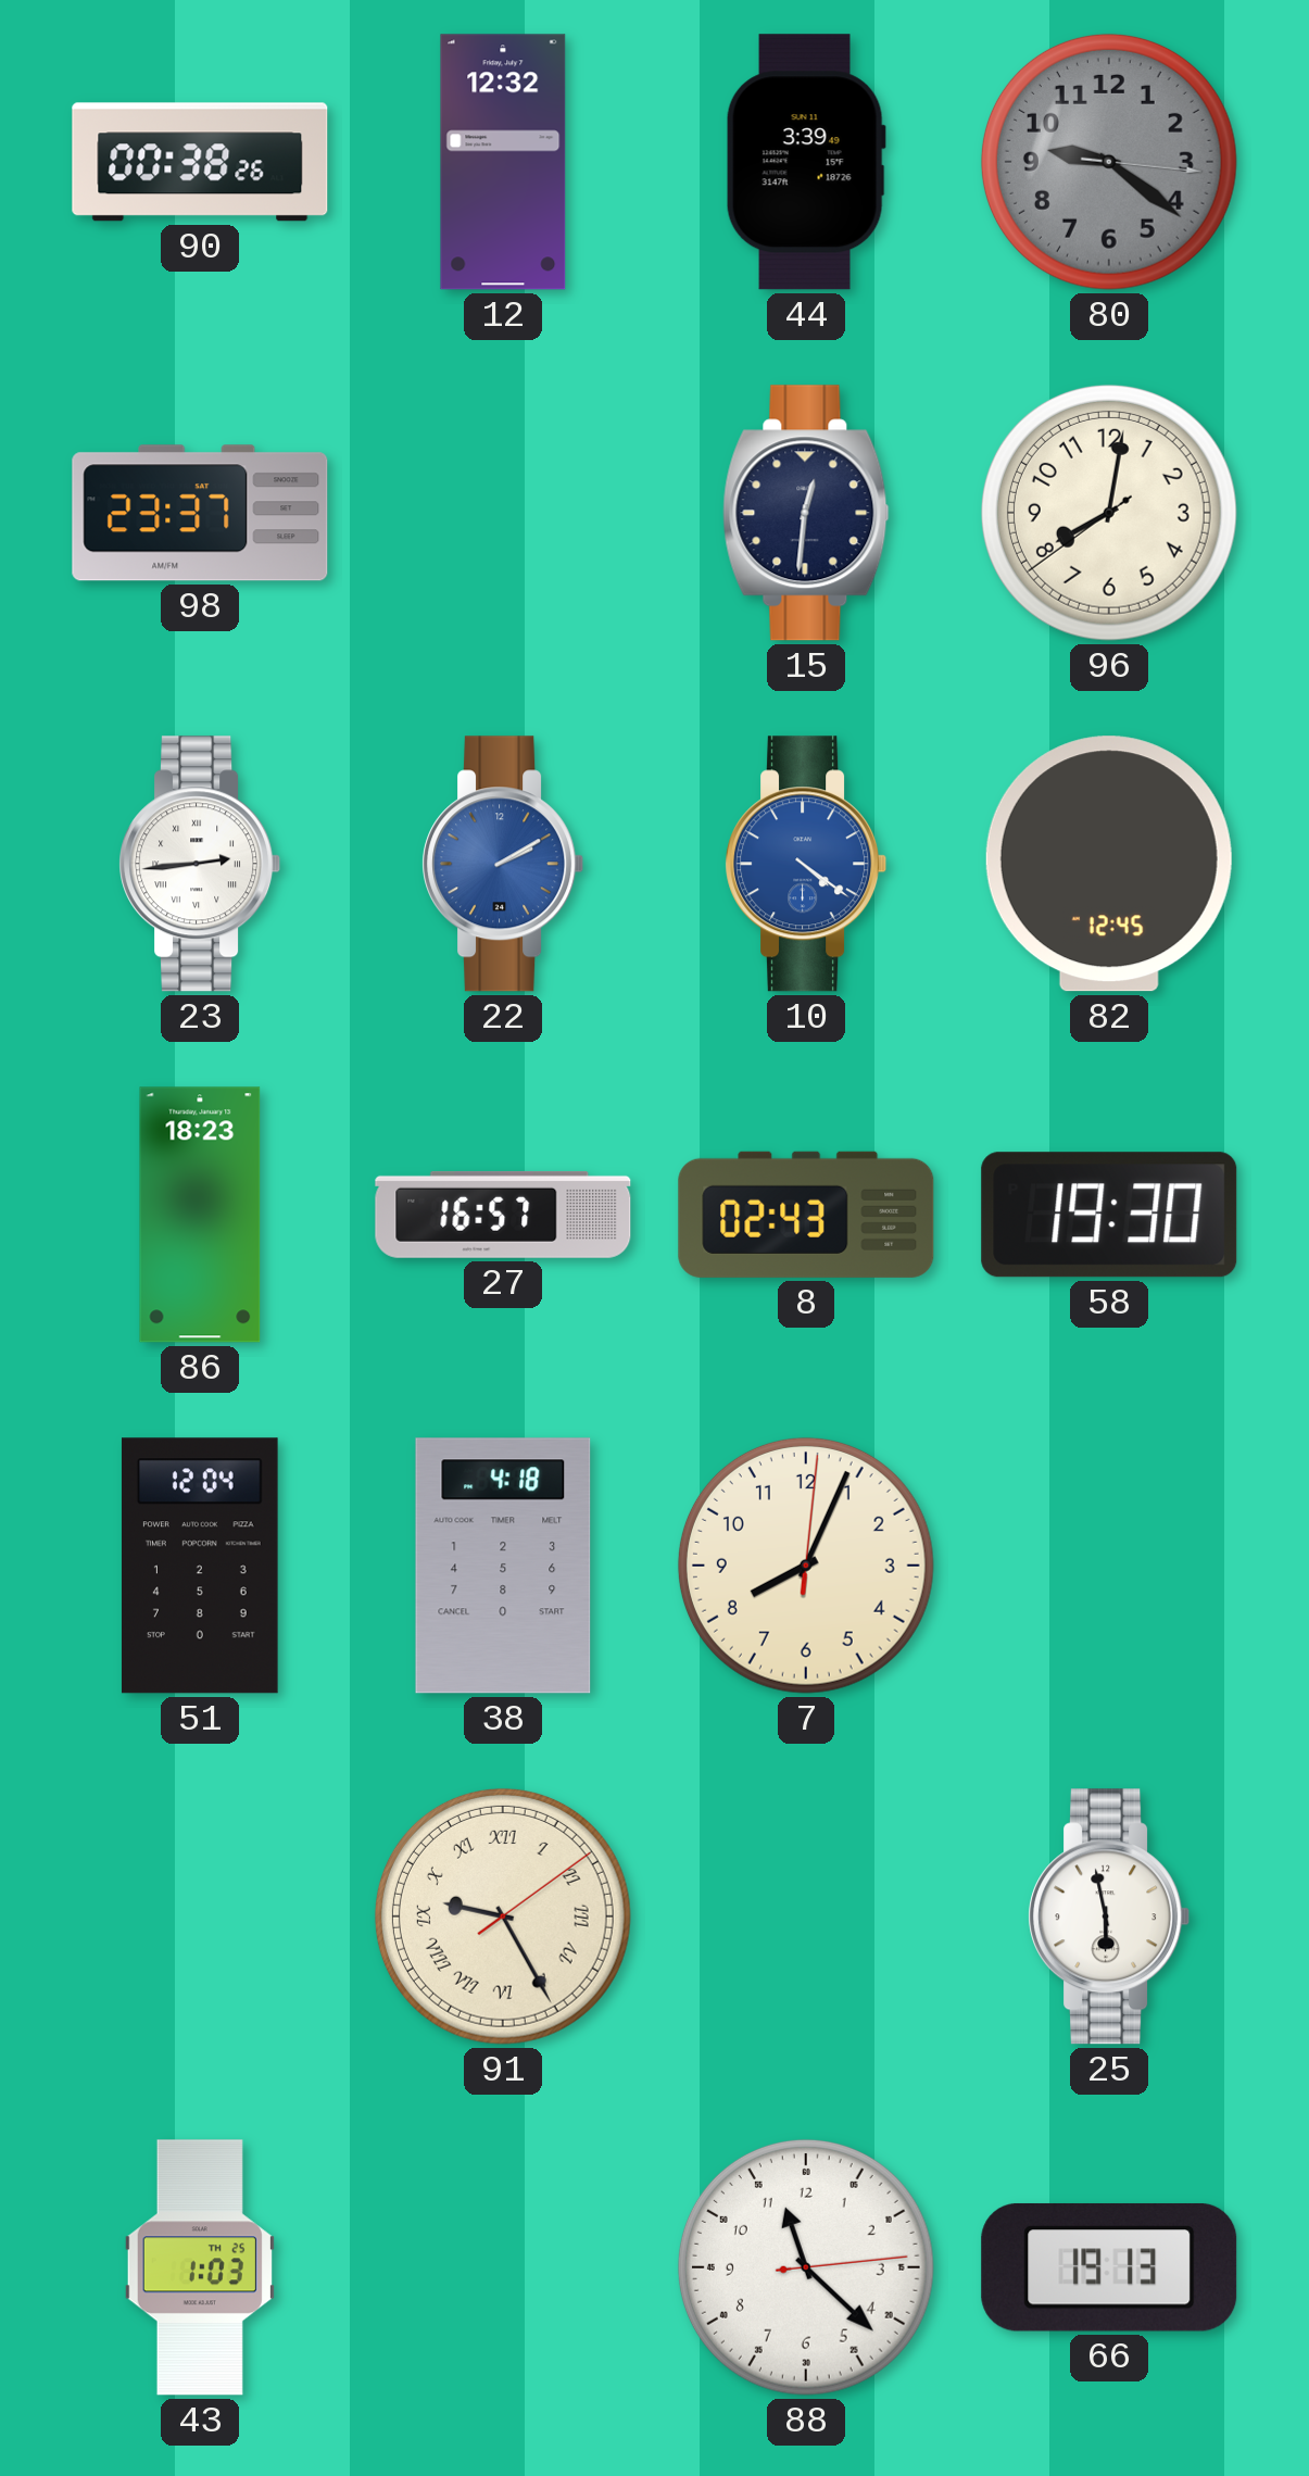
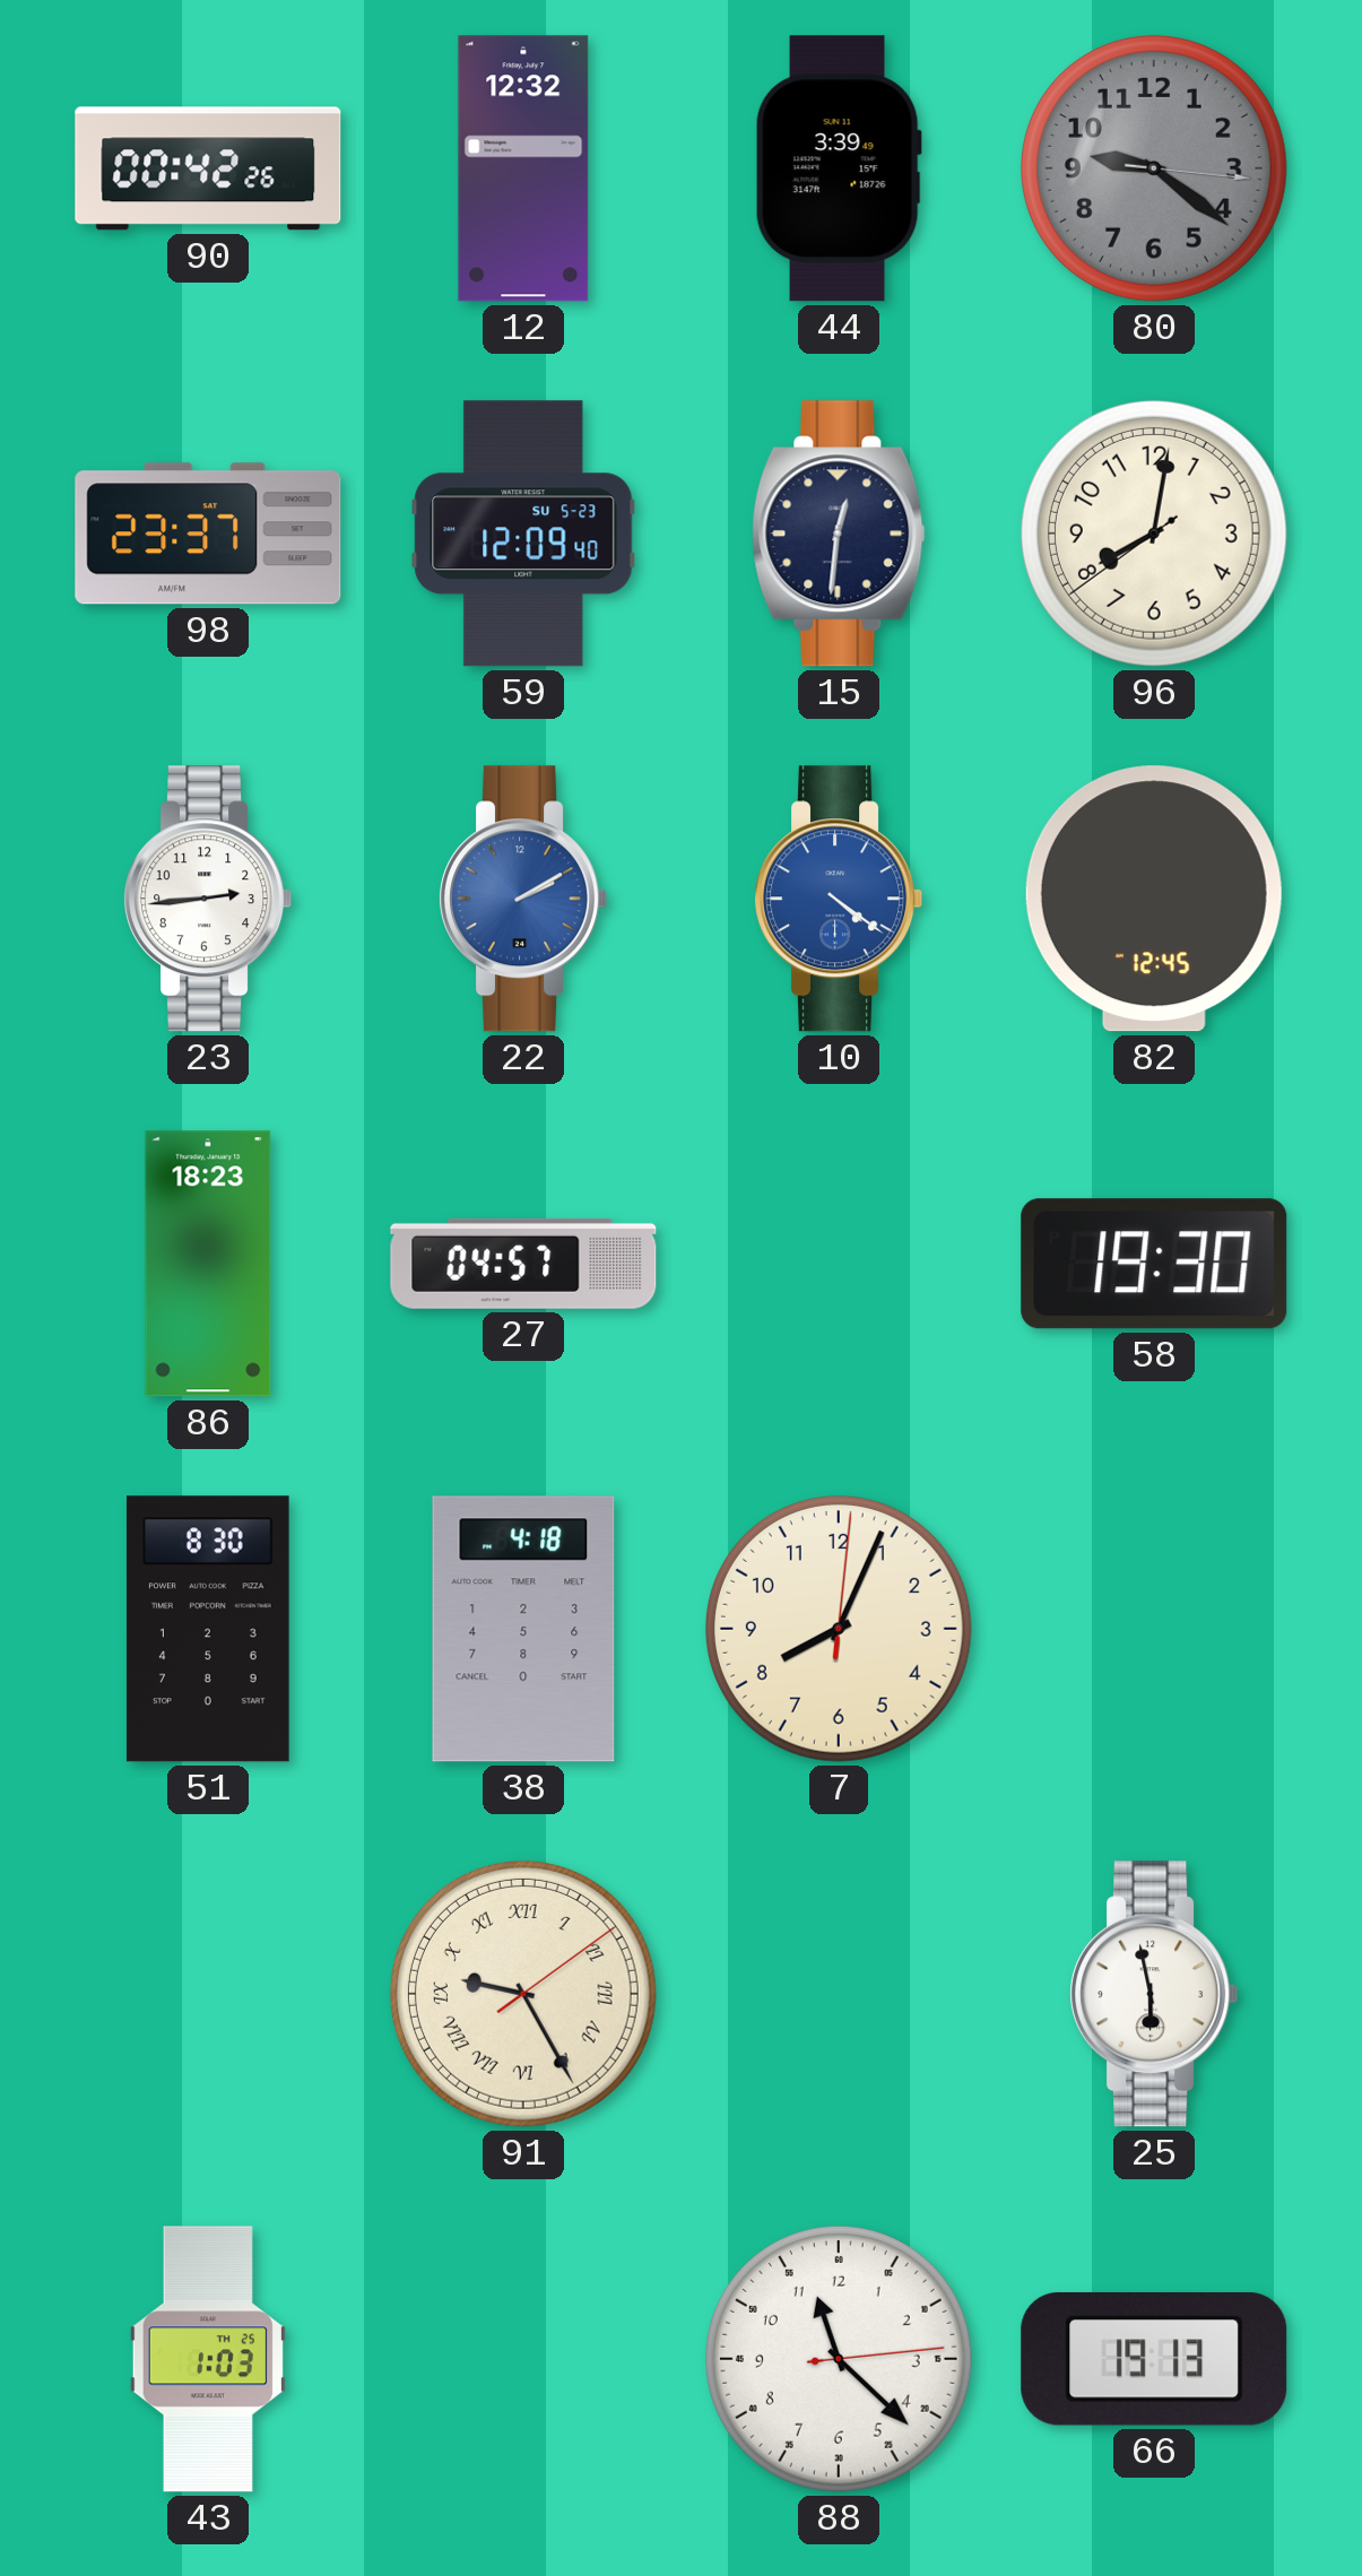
90: 00:38 -> 00:42
59: none -> 12:09
23 numerals: Roman -> Arabic
27: 16:57 -> 04:57
8: 02:43 -> none
51: 12:04 -> 8:30
